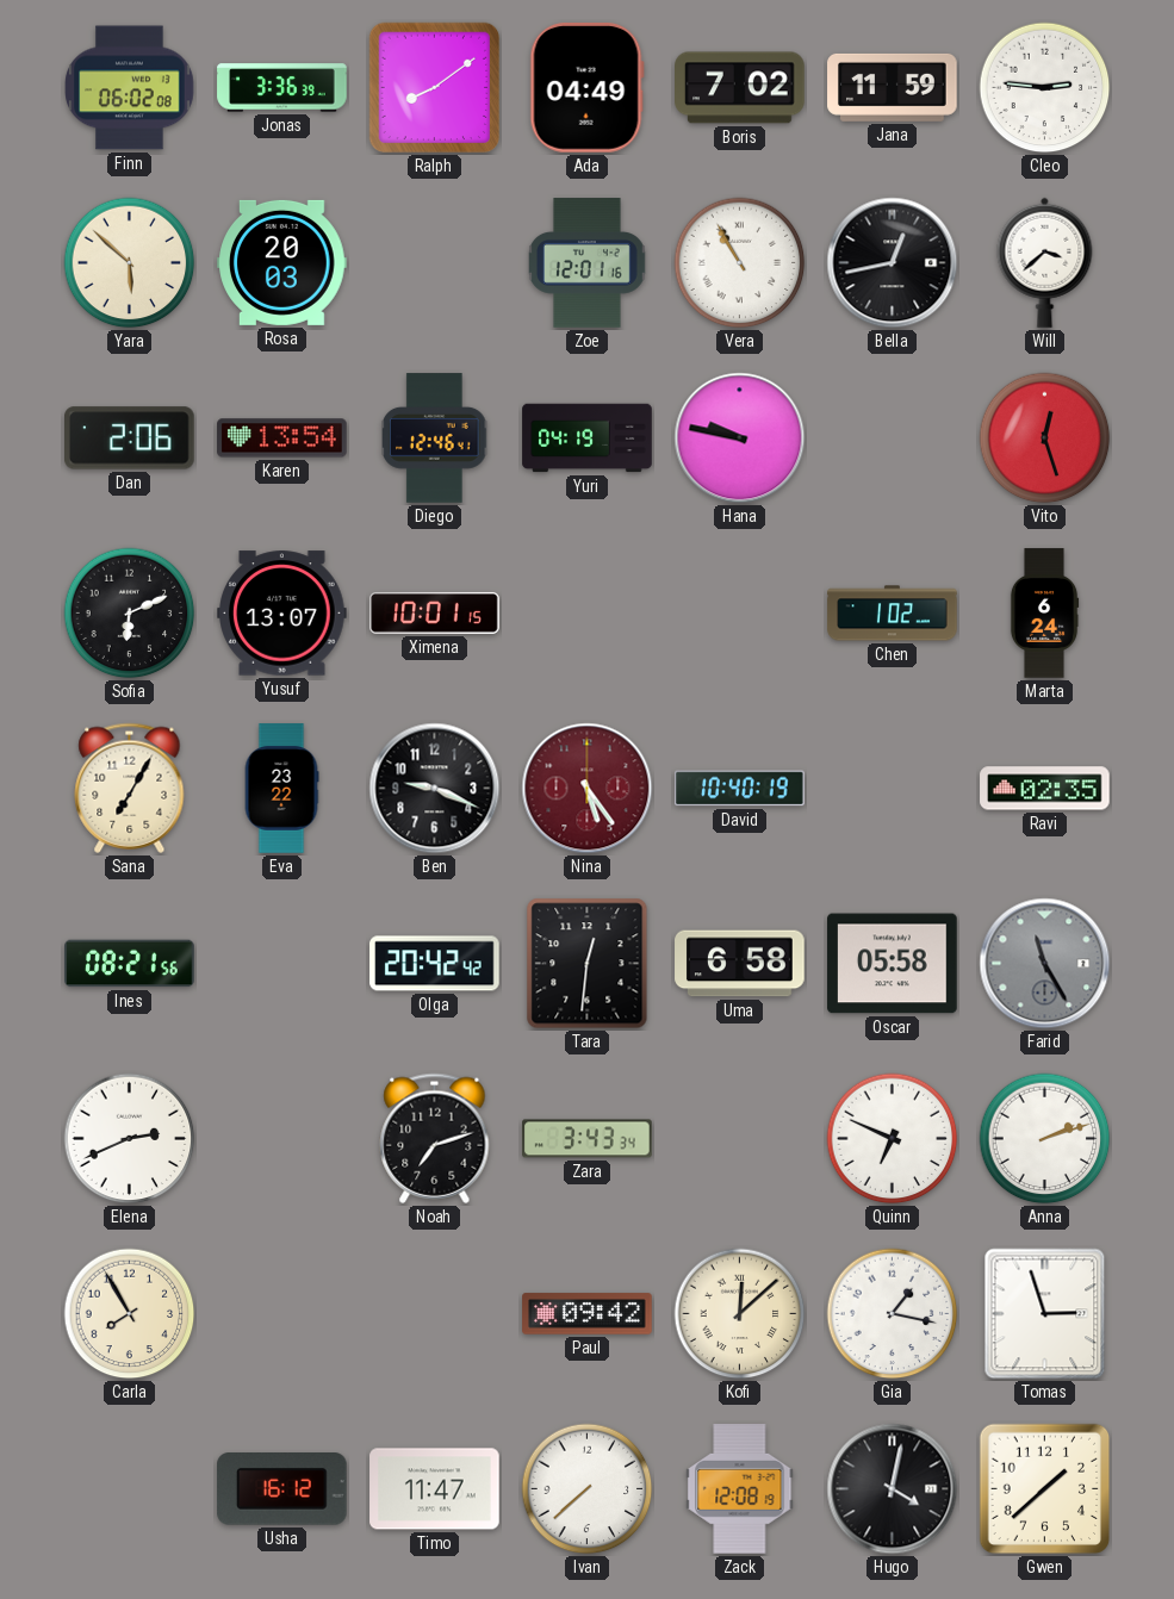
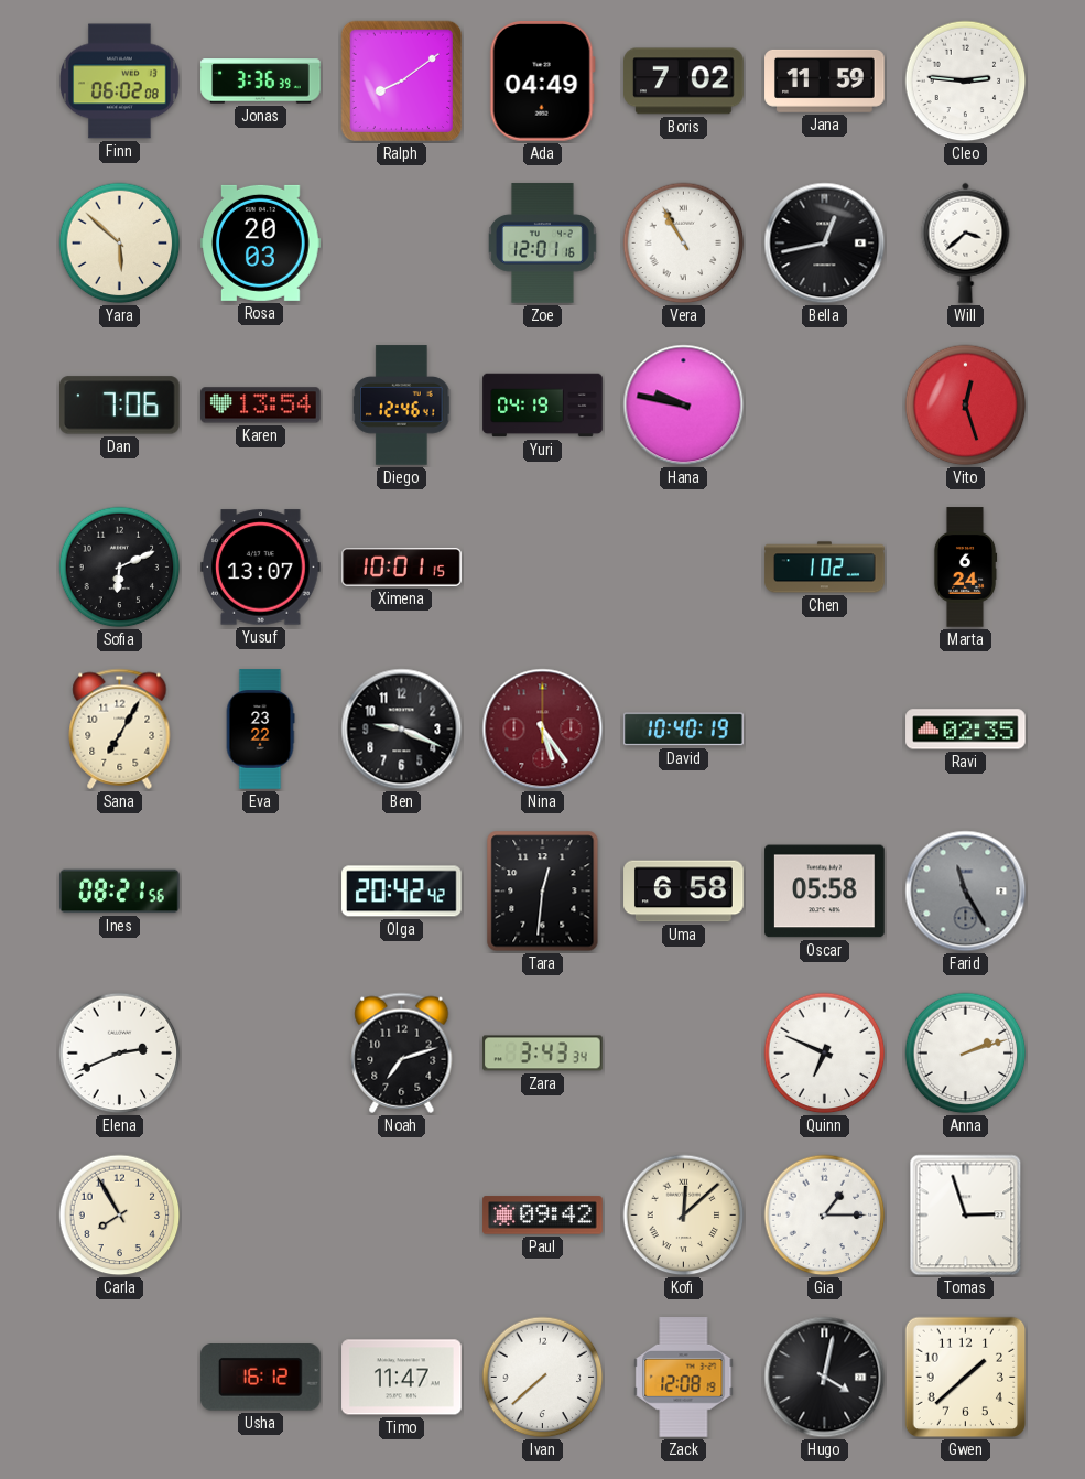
Dan: 2:06 -> 7:06
Gia: 1:17 -> 1:15
